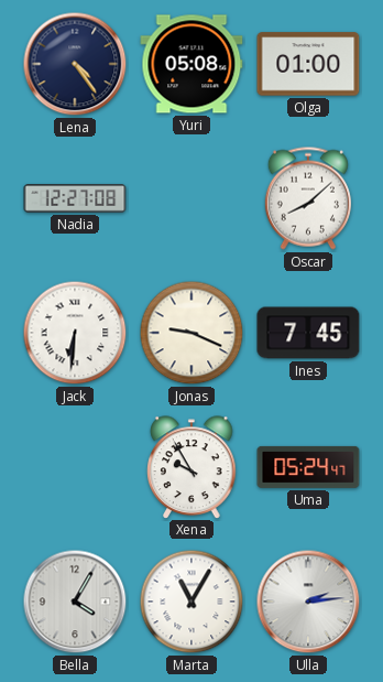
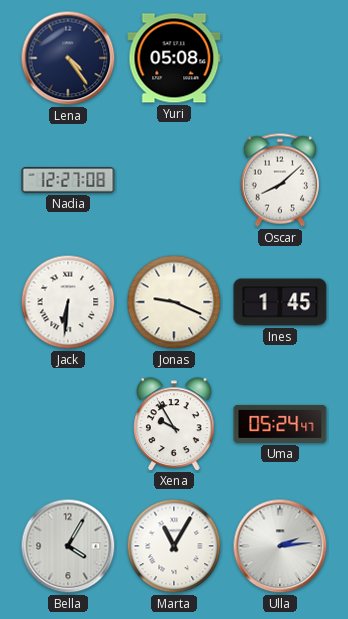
Olga: 01:00 -> none
Ines: 7:45 -> 1:45
